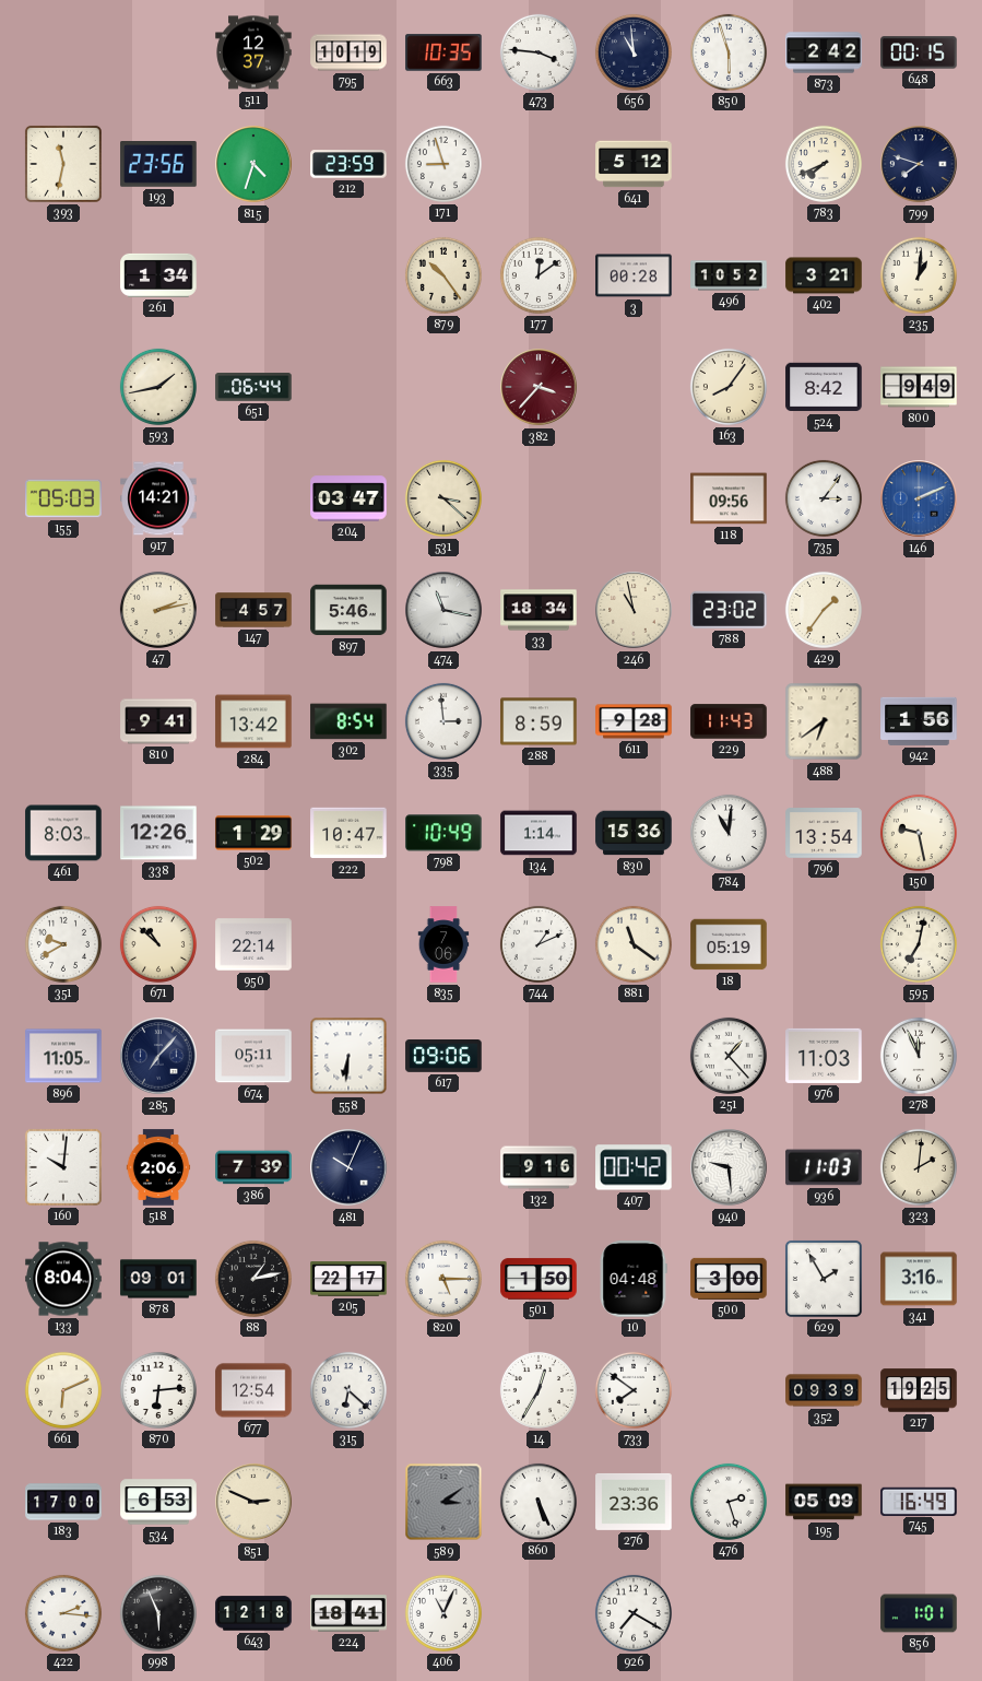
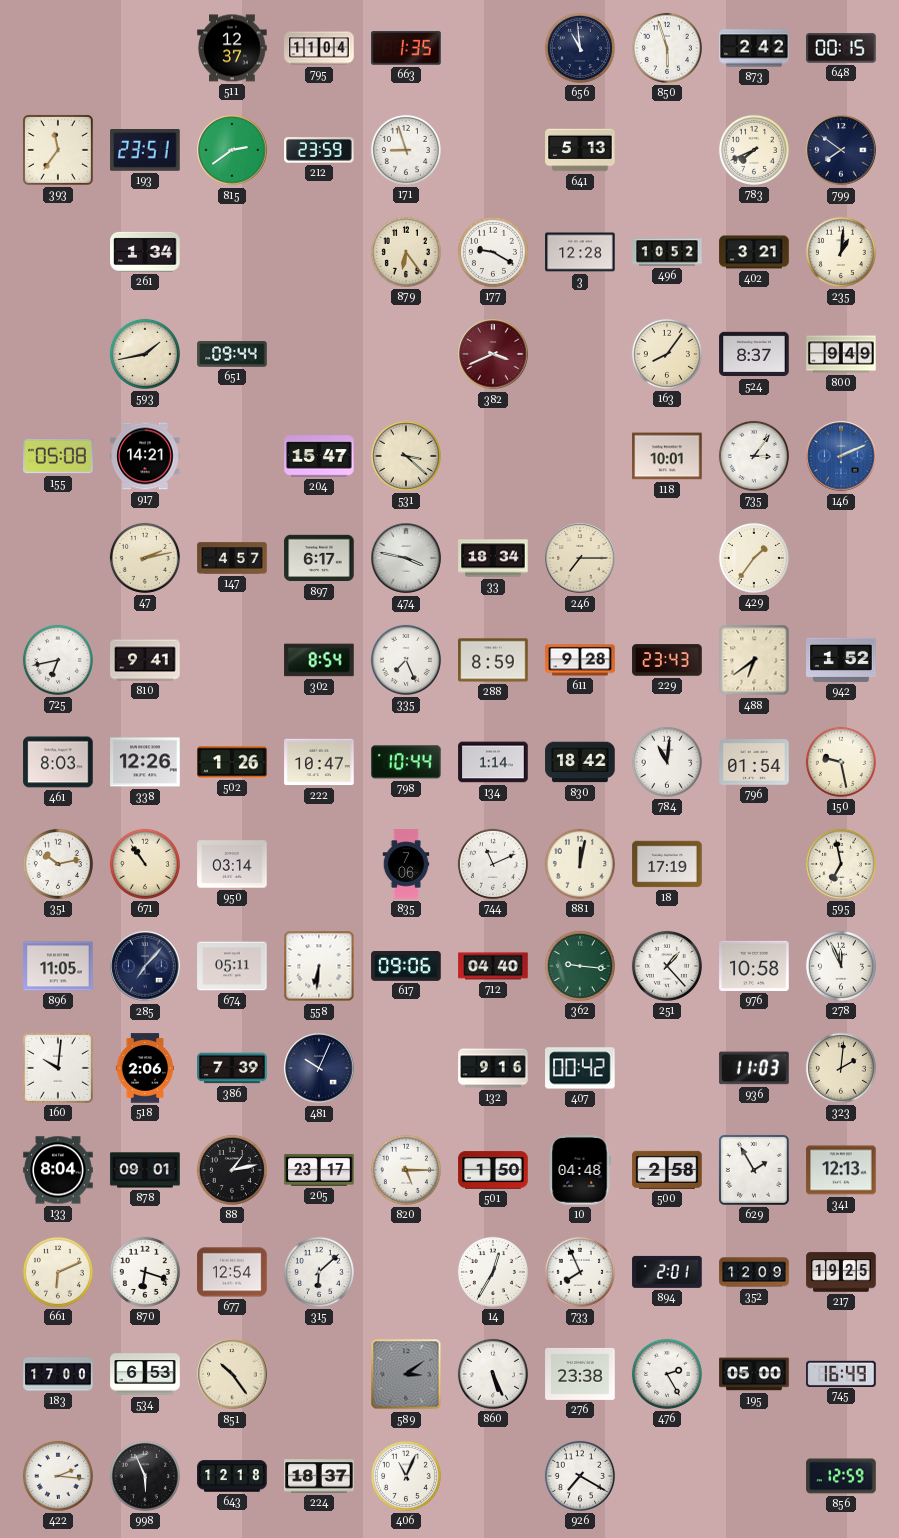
795: 10:19 -> 11:04
663: 10:35 -> 1:35
473: 3:46 -> none
393: 11:32 -> 11:36
193: 23:56 -> 23:51
815: 4:33 -> 2:39
641: 5:12 -> 5:13
799: 7:48 -> 7:51
879: 10:24 -> 6:24
177: 12:09 -> 9:20
3: 00:28 -> 12:28
651: 06:44 -> 09:44
382: 3:37 -> 3:41
524: 8:42 -> 8:37
155: 05:03 -> 05:08
204: 03:47 -> 15:47
118: 09:56 -> 10:01
897: 5:46 -> 6:17
474: 11:17 -> 3:47
246: 10:58 -> 7:15
788: 23:02 -> none
725: none -> 6:43
284: 13:42 -> none
335: 2:59 -> 7:26
229: 11:43 -> 23:43
942: 1:56 -> 1:52
502: 1:29 -> 1:26
798: 10:49 -> 10:44
830: 15:36 -> 18:42
796: 13:54 -> 01:54
351: 9:40 -> 10:13
671: 10:52 -> 10:54
950: 22:14 -> 03:14
744: 1:11 -> 11:11
881: 11:21 -> 12:02
18: 05:19 -> 17:19
595: 7:02 -> 6:58
712: none -> 04:40
362: none -> 9:16
976: 11:03 -> 10:58
940: 9:29 -> none
205: 22:17 -> 23:17
500: 3:00 -> 2:58
341: 3:16 -> 12:13
870: 6:14 -> 6:18
315: 6:22 -> 6:08
733: 7:51 -> 7:56
894: none -> 2:01
352: 09:39 -> 12:09
851: 2:49 -> 10:24
276: 23:36 -> 23:38
476: 2:27 -> 2:25
195: 05:09 -> 05:00
224: 18:41 -> 18:37
856: 1:01 -> 12:59
